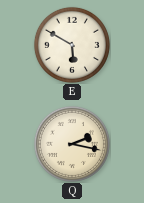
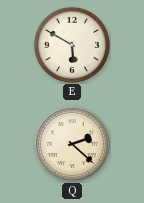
Q: 2:17 -> 2:22
